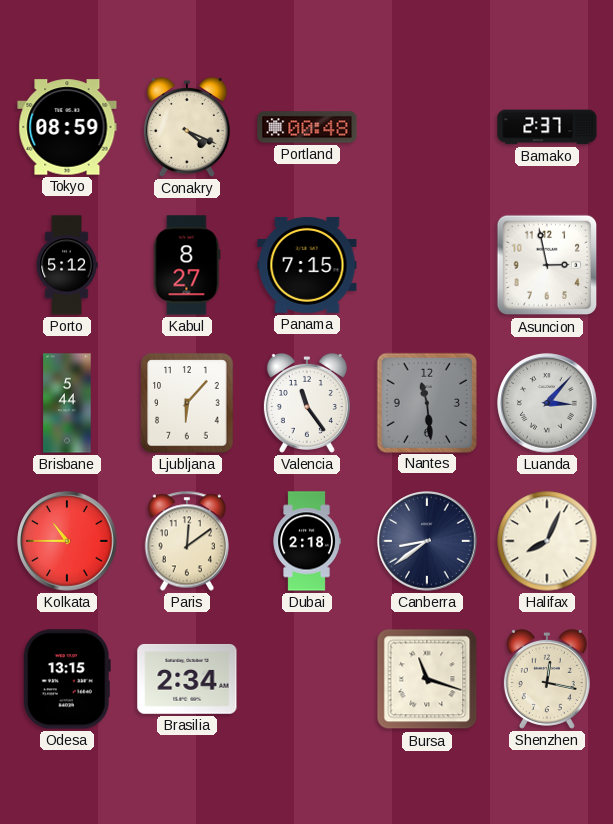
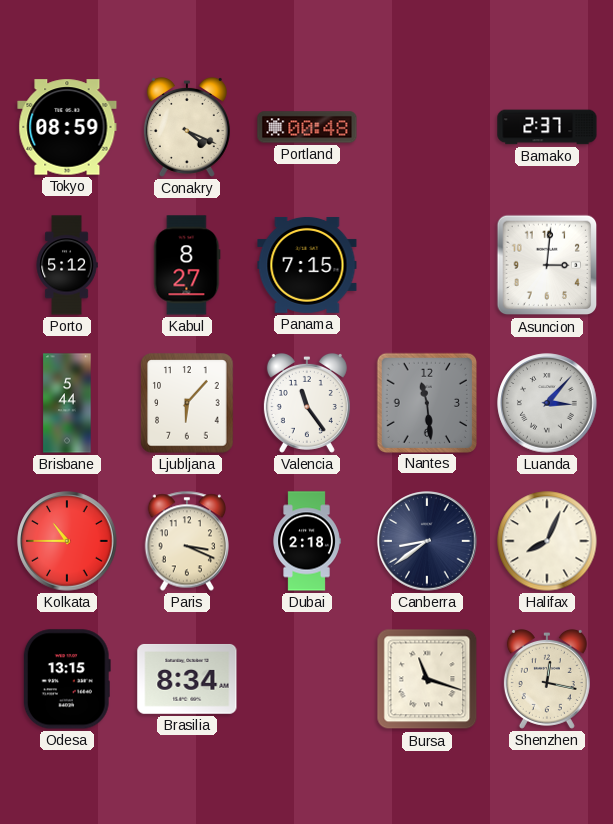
Asuncion: 2:58 -> 3:01
Paris: 12:09 -> 3:19
Brasilia: 2:34 -> 8:34
